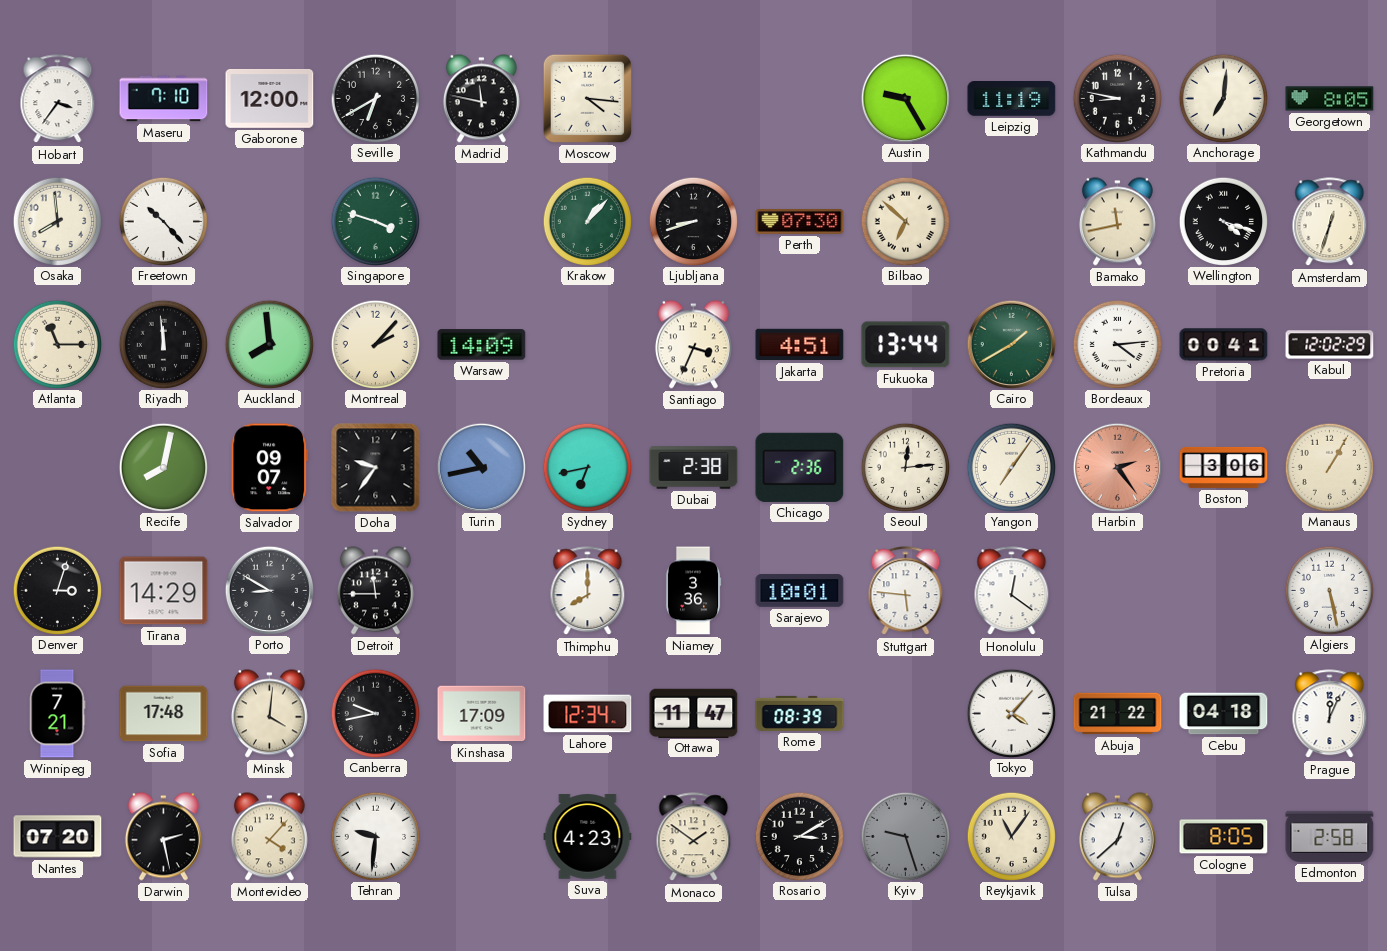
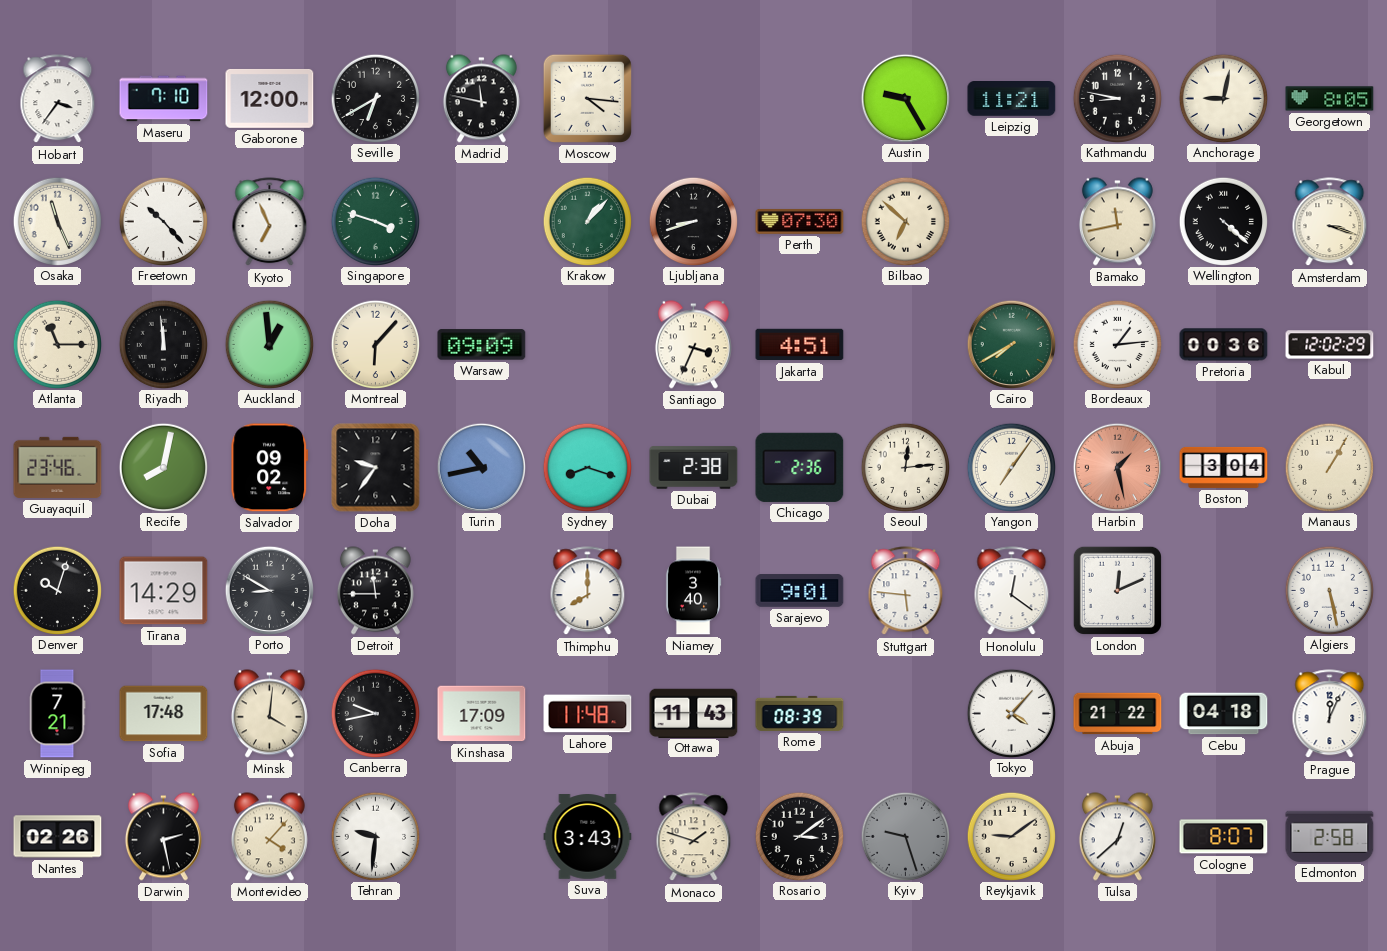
Leipzig: 11:19 -> 11:21
Anchorage: 7:01 -> 9:02
Osaka: 7:59 -> 11:26
Kyoto: none -> 6:56
Wellington: 4:18 -> 4:22
Amsterdam: 12:33 -> 3:18
Auckland: 7:59 -> 12:59
Montreal: 2:07 -> 6:07
Warsaw: 14:09 -> 09:09
Fukuoka: 13:44 -> none
Cairo: 1:40 -> 7:40
Bordeaux: 4:14 -> 1:14
Pretoria: 00:41 -> 00:36
Guayaquil: none -> 23:46
Salvador: 09:07 -> 09:02
Sydney: 6:43 -> 8:18
Harbin: 2:24 -> 1:28
Boston: 3:06 -> 3:04
Denver: 3:03 -> 10:03
Niamey: 3:36 -> 3:40
Sarajevo: 10:01 -> 9:01
London: none -> 12:11
Lahore: 12:34 -> 11:48
Ottawa: 11:47 -> 11:43
Nantes: 07:20 -> 02:26
Suva: 4:23 -> 3:43
Monaco: 1:51 -> 1:48
Rosario: 3:10 -> 3:09
Reykjavik: 11:06 -> 9:09
Cologne: 8:05 -> 8:07
